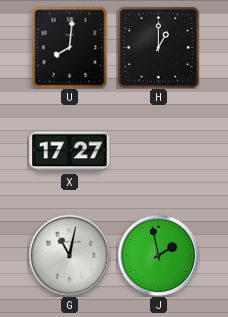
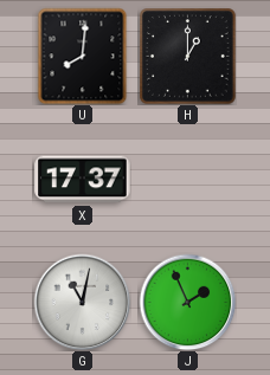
X: 17:27 -> 17:37
J: 1:58 -> 1:56
